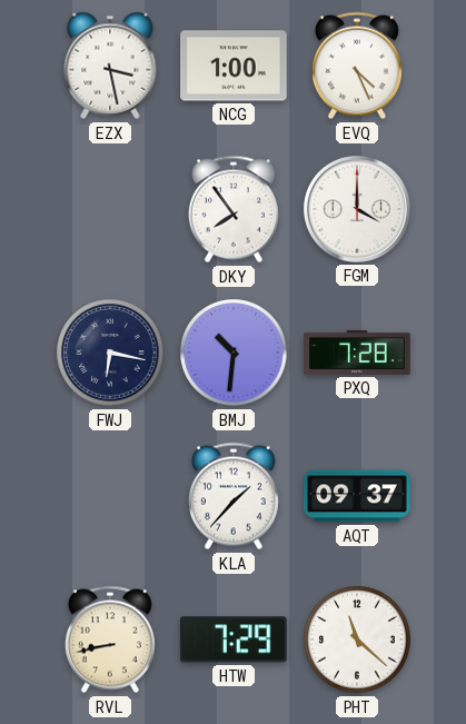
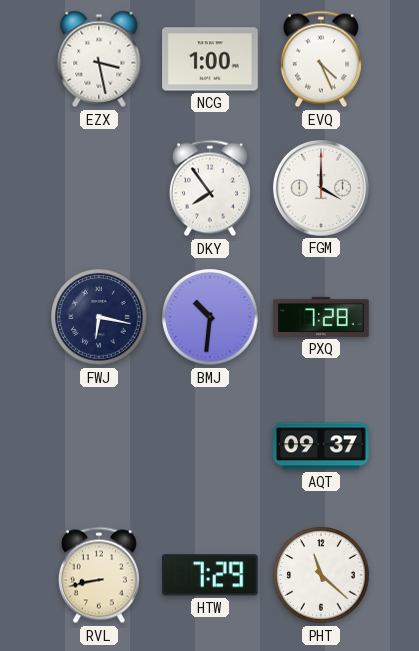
KLA: 1:37 -> none
